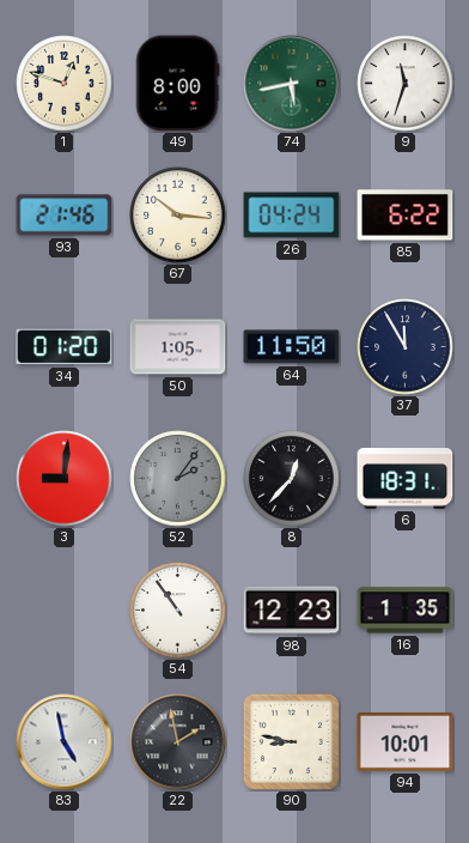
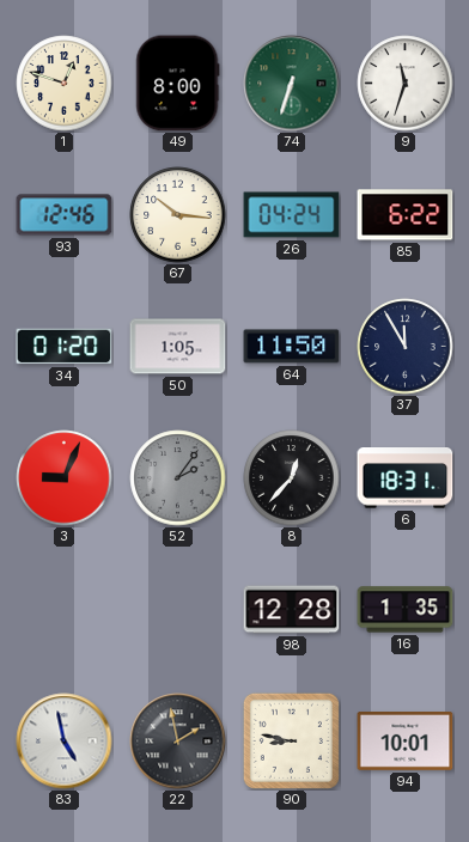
74: 5:43 -> 6:33
93: 21:46 -> 12:46
3: 9:01 -> 9:04
54: 10:54 -> none
98: 12:23 -> 12:28
